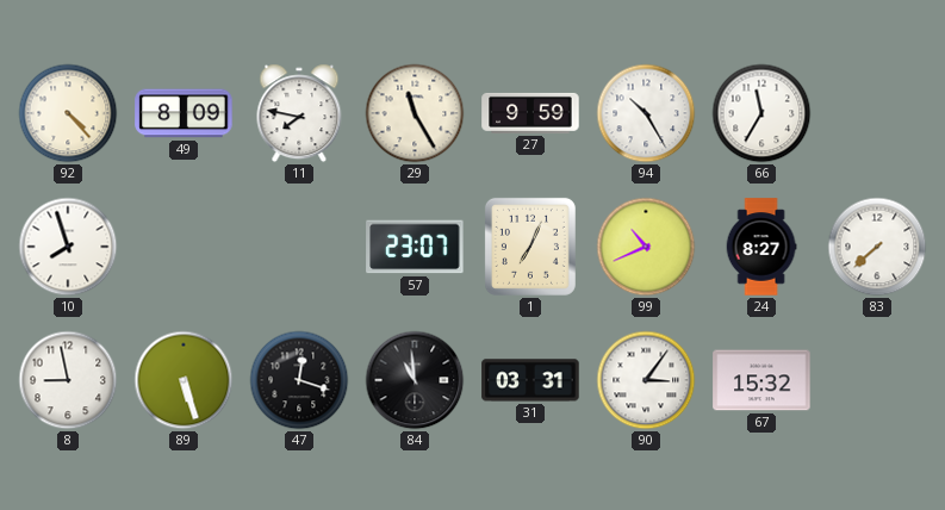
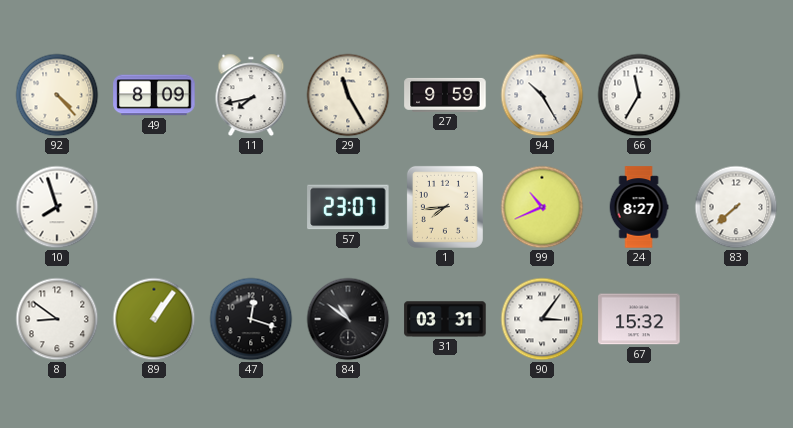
11: 7:47 -> 7:43
1: 7:04 -> 7:44
8: 8:58 -> 8:51
89: 5:27 -> 1:06
84: 10:59 -> 10:51
